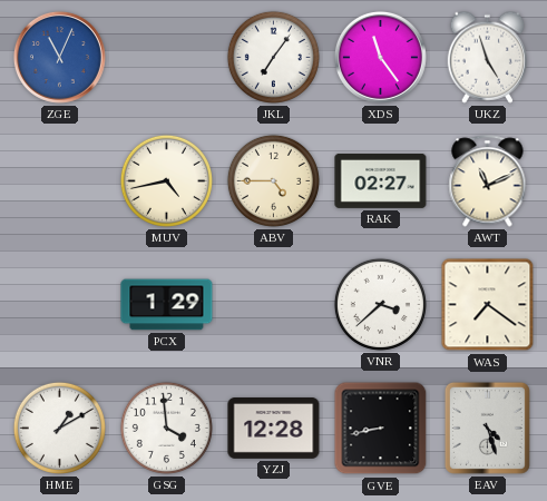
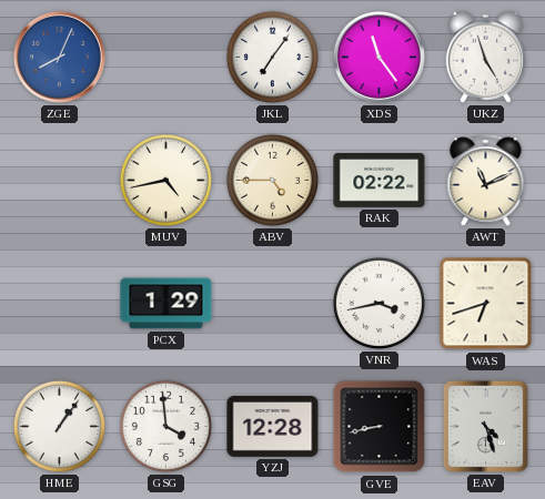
ZGE: 11:04 -> 8:04
RAK: 02:27 -> 02:22
VNR: 3:38 -> 3:43
WAS: 7:21 -> 6:42
HME: 1:10 -> 1:06
